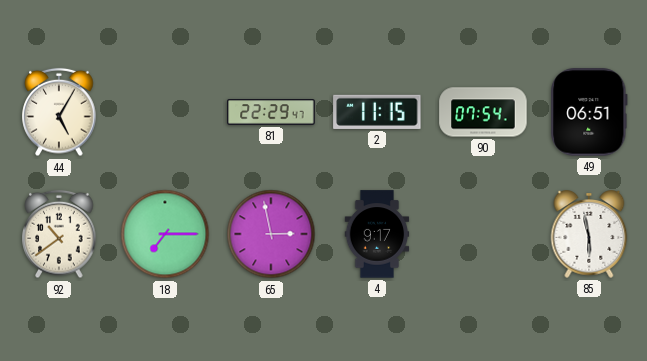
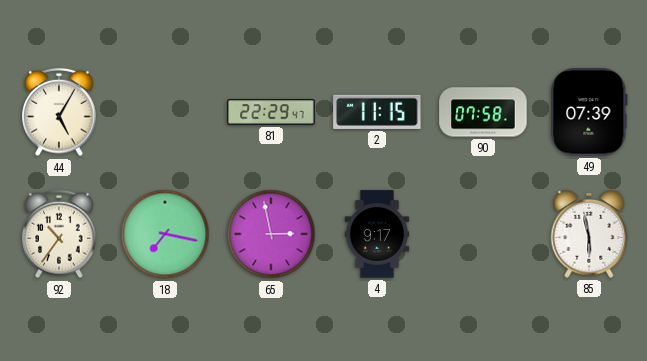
90: 07:54 -> 07:58
49: 06:51 -> 07:39
92: 10:39 -> 10:36
18: 7:15 -> 7:17
